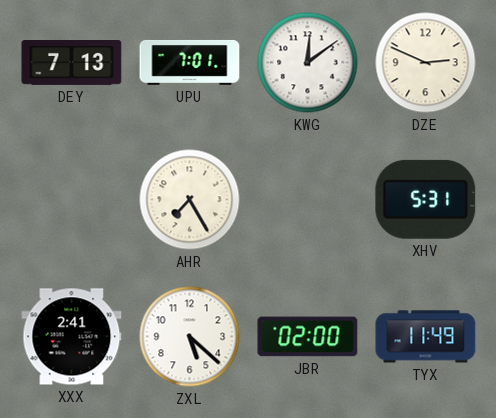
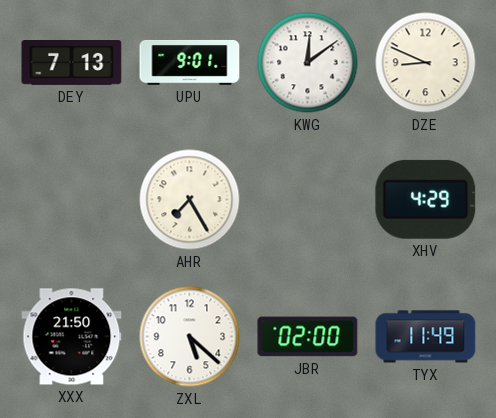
UPU: 7:01 -> 9:01
DZE: 2:49 -> 8:49
XHV: 5:31 -> 4:29
XXX: 2:41 -> 21:50
